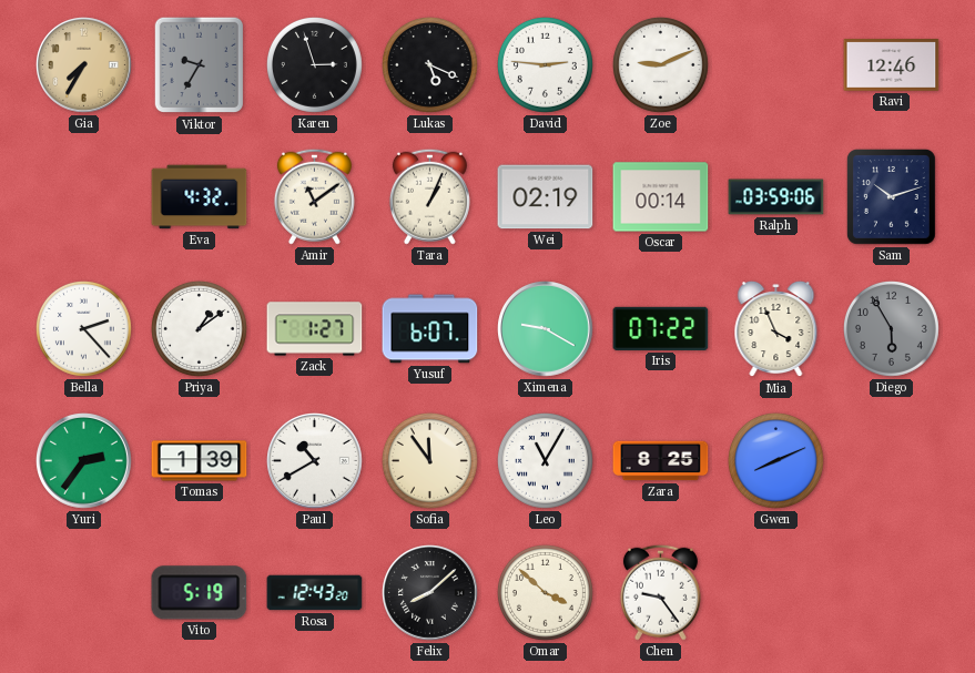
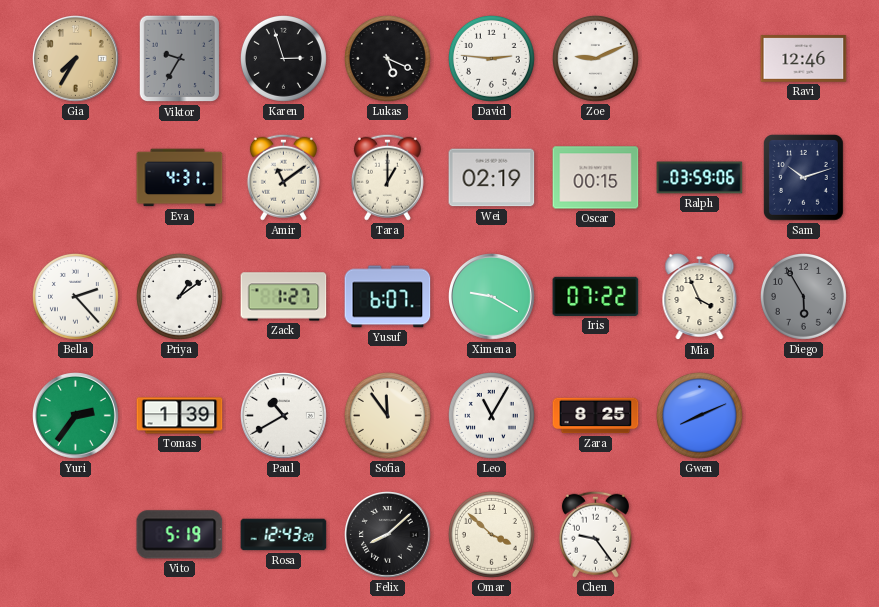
Eva: 4:32 -> 4:31
Tara: 1:04 -> 1:00
Oscar: 00:14 -> 00:15
